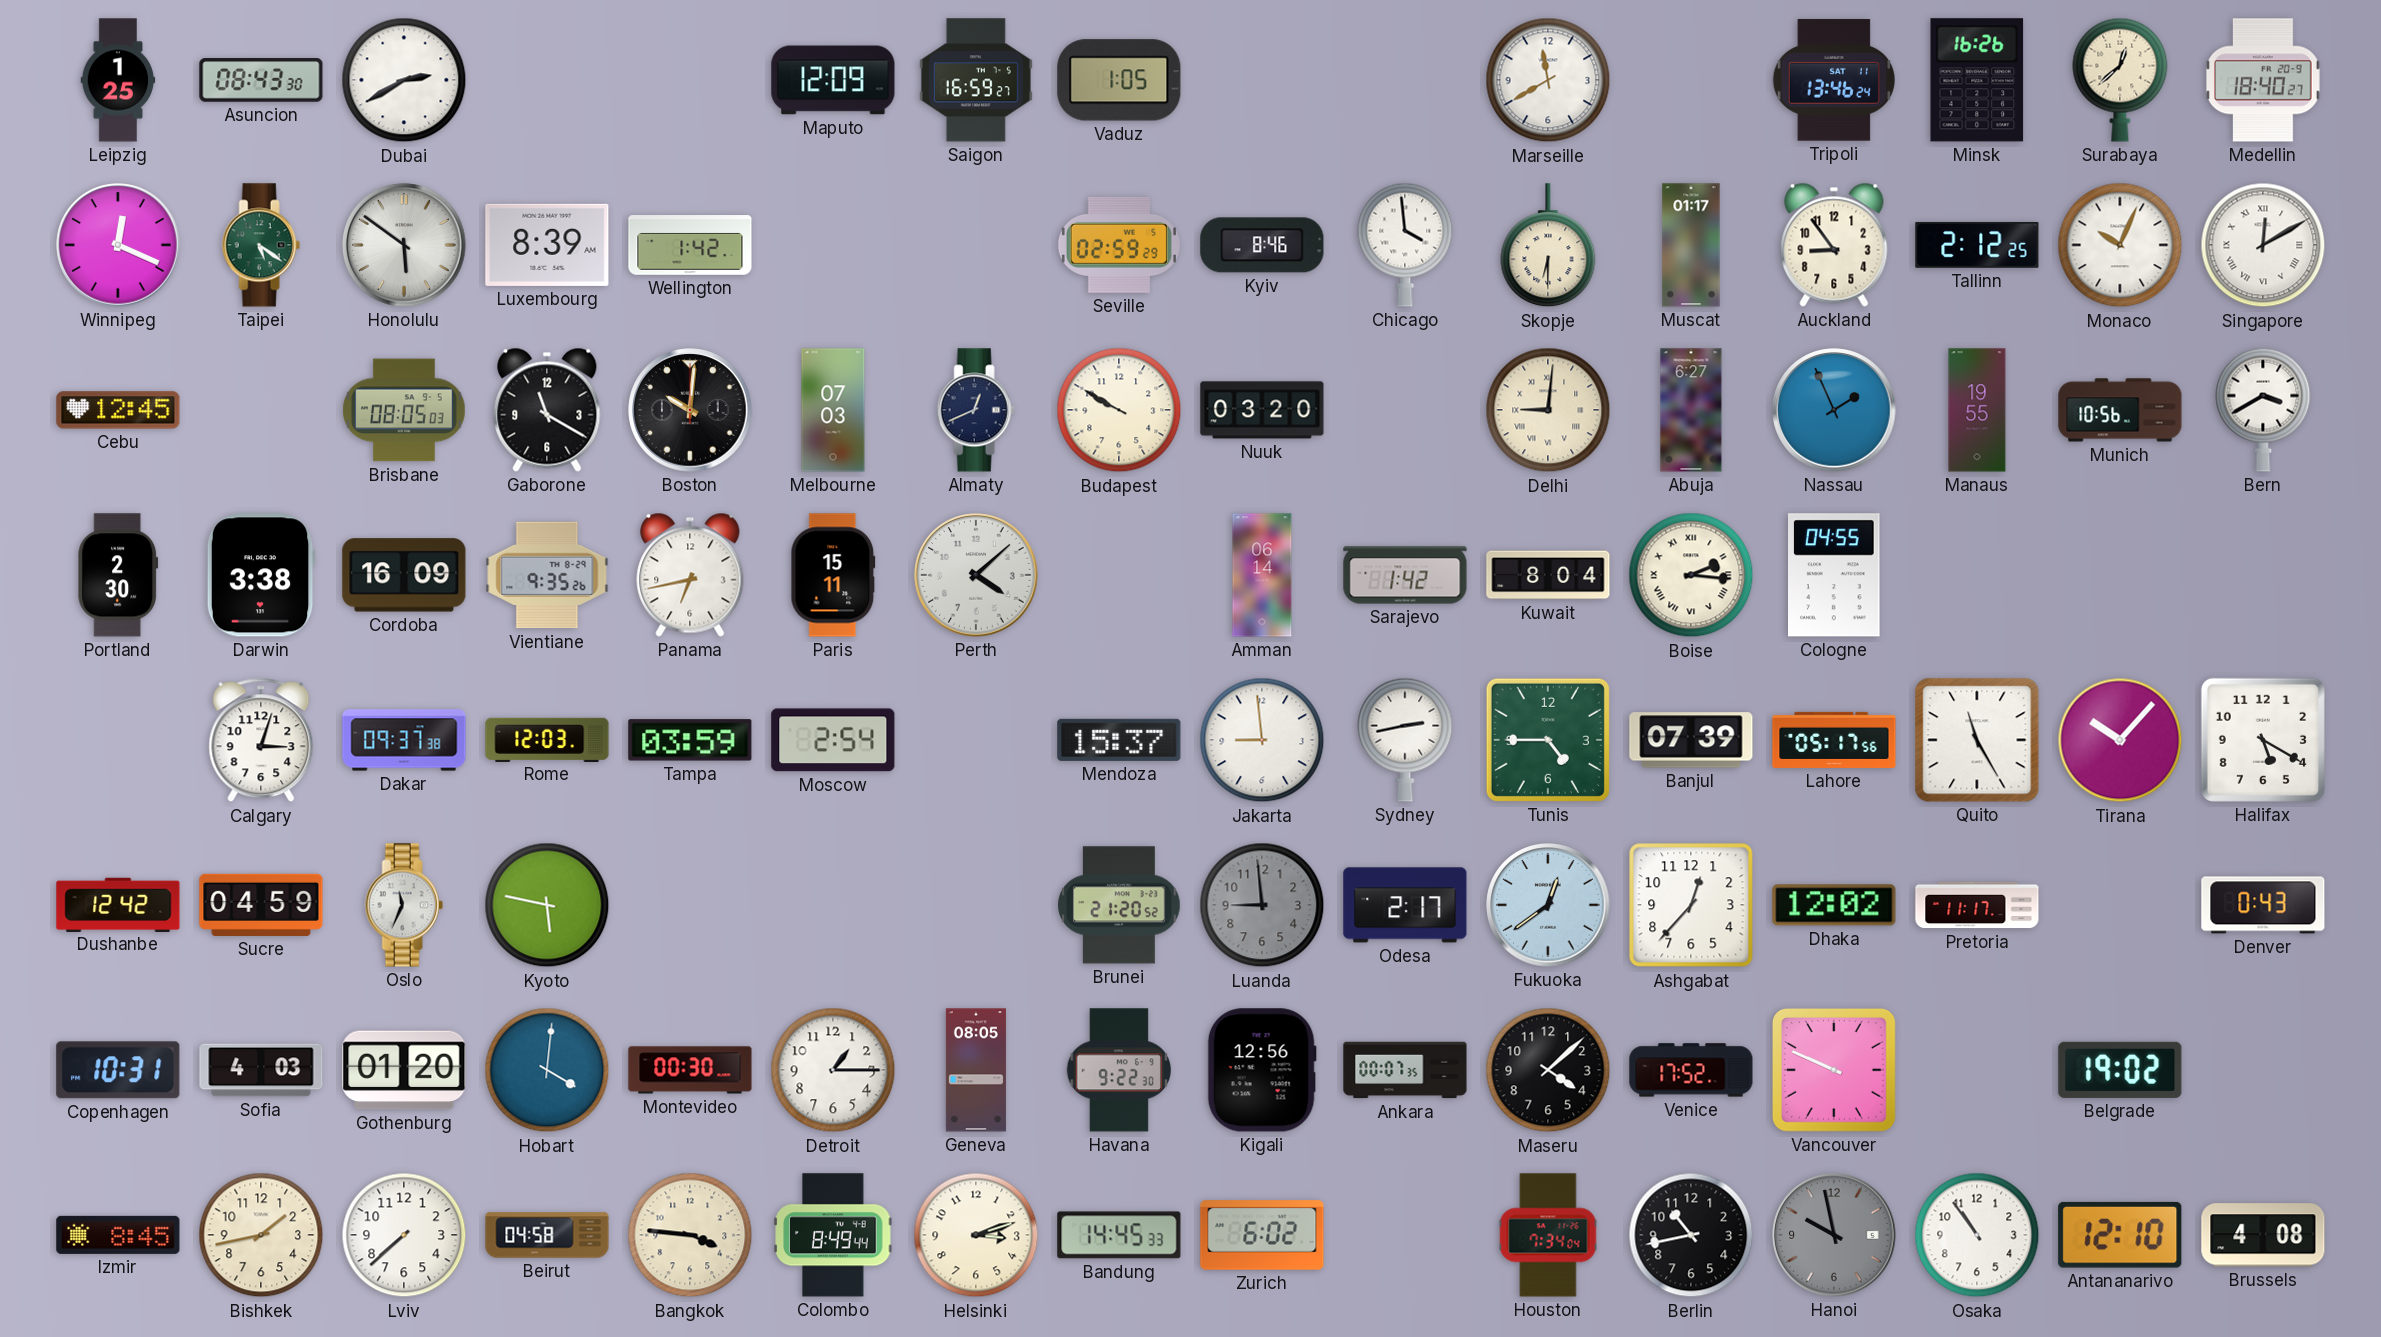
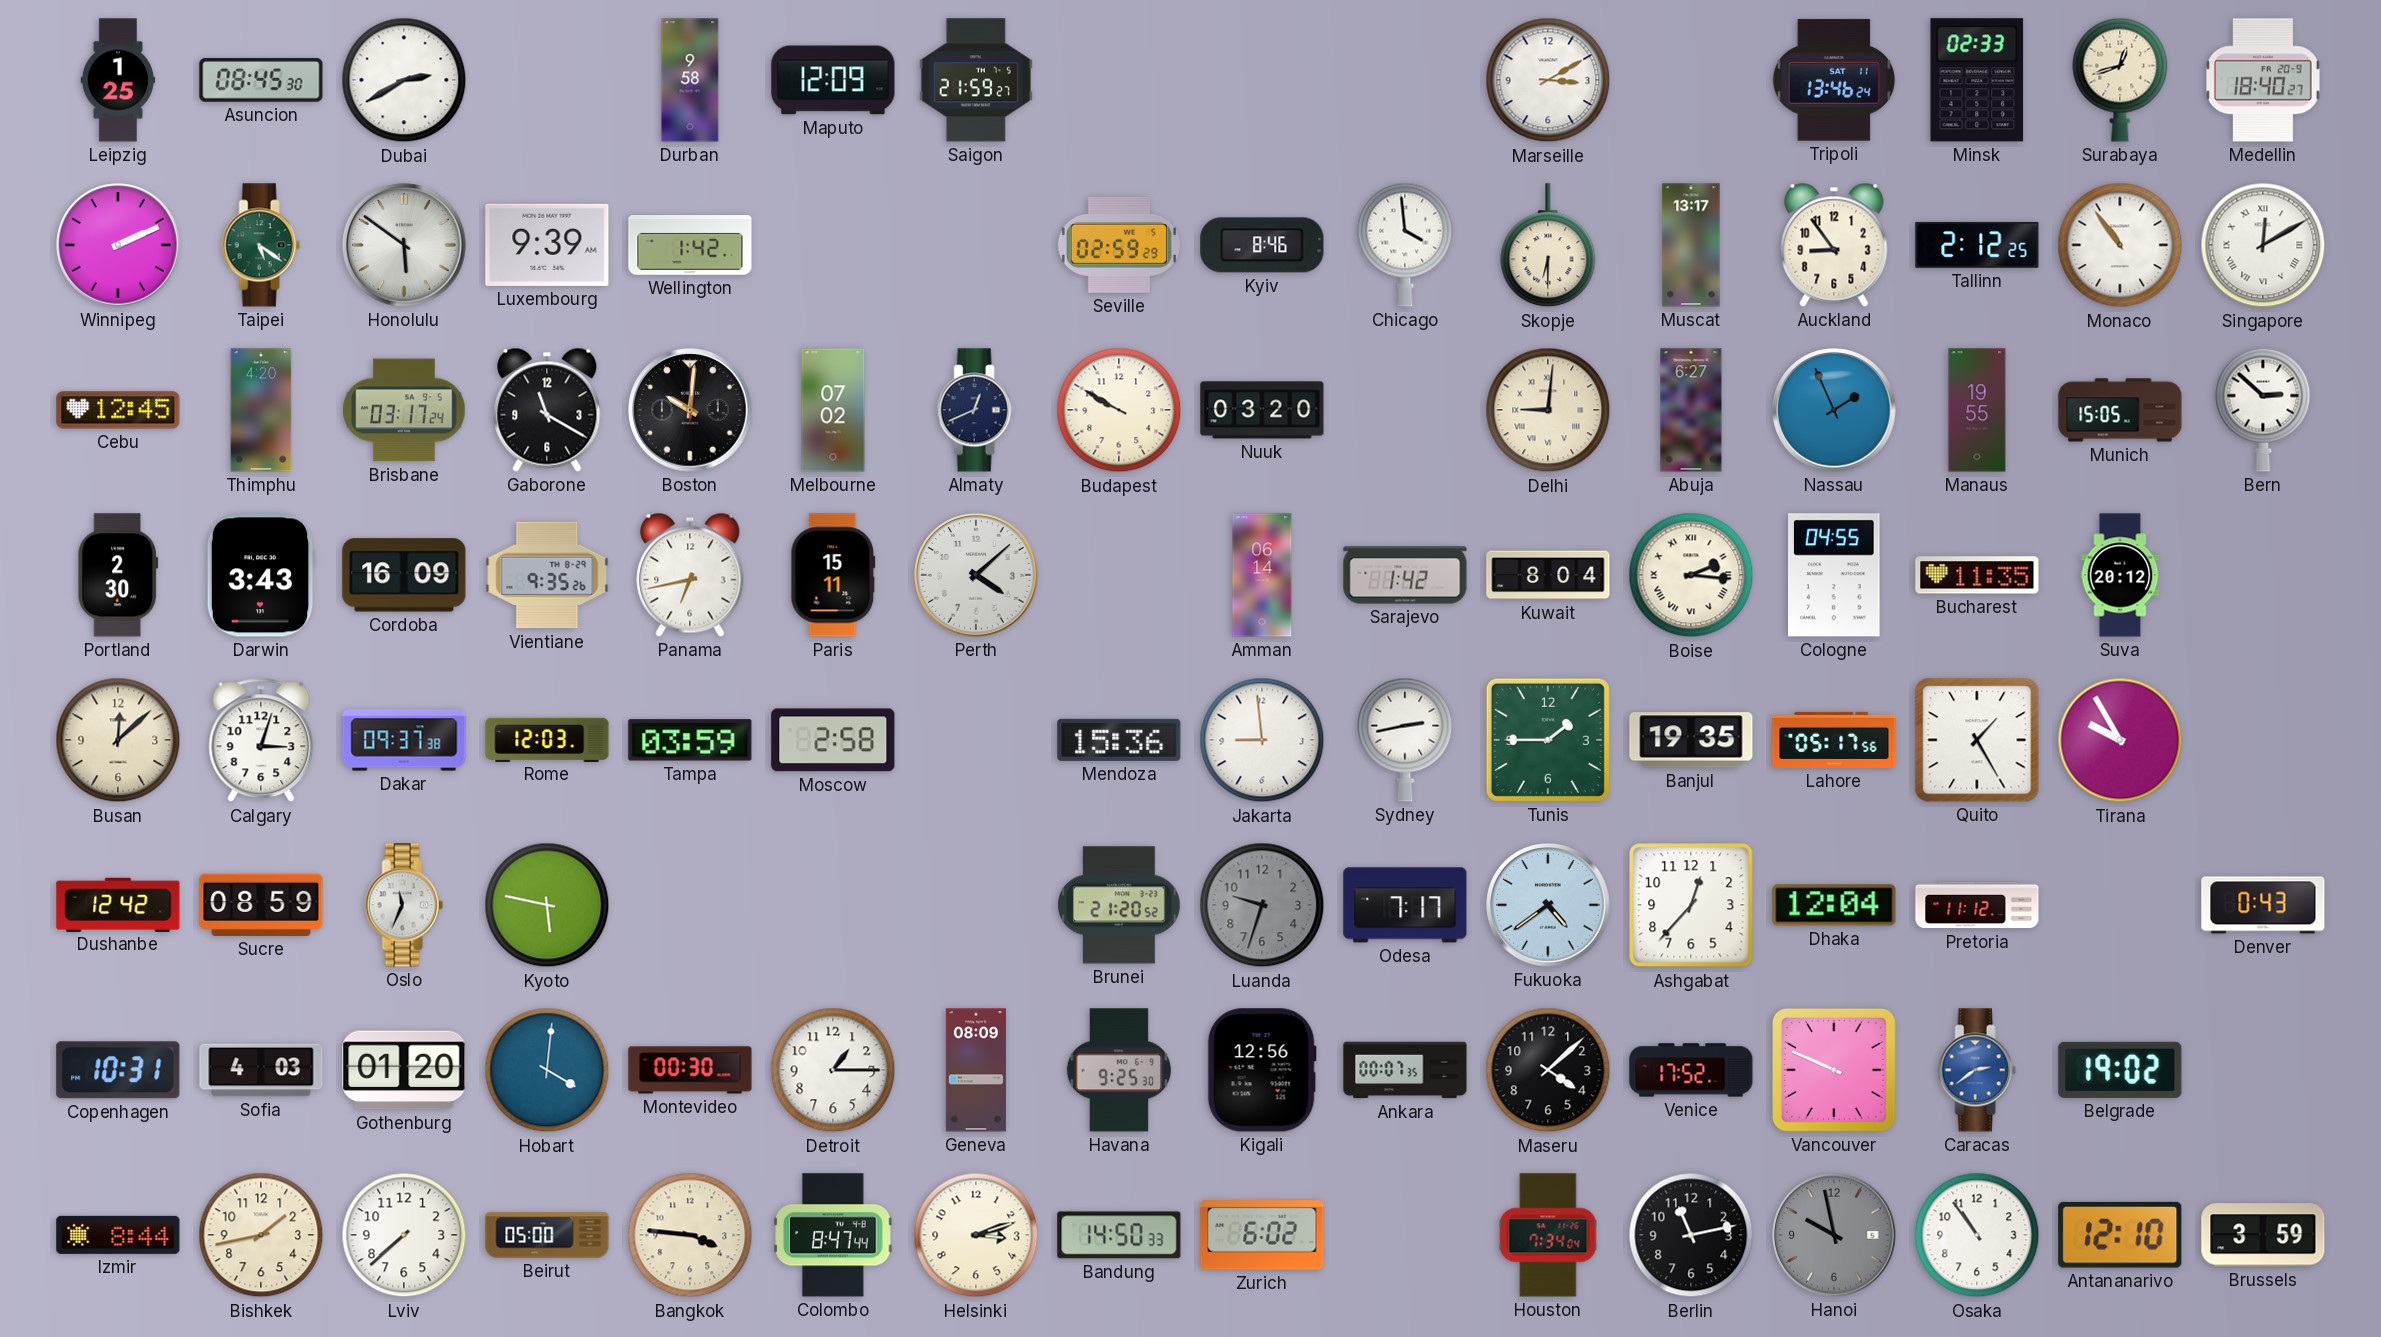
Asuncion: 08:43 -> 08:45
Durban: none -> 9:58
Saigon: 16:59 -> 21:59
Vaduz: 1:05 -> none
Marseille: 11:40 -> 3:10
Minsk: 16:26 -> 02:33
Surabaya: 12:38 -> 12:42
Winnipeg: 12:19 -> 2:11
Luxembourg: 8:39 -> 9:39
Muscat: 01:17 -> 13:17
Monaco: 10:04 -> 10:54
Thimphu: none -> 4:20
Brisbane: 08:05 -> 03:17
Melbourne: 07:03 -> 07:02
Munich: 10:56 -> 15:05
Bern: 3:40 -> 2:52
Darwin: 3:38 -> 3:43
Bucharest: none -> 11:35
Suva: none -> 20:12
Busan: none -> 12:08
Moscow: 2:54 -> 2:58
Mendoza: 15:37 -> 15:36
Tunis: 4:45 -> 1:45
Banjul: 07:39 -> 19:35
Quito: 11:25 -> 1:25
Tirana: 10:07 -> 9:55
Halifax: 5:20 -> none
Sucre: 04:59 -> 08:59
Luanda: 8:59 -> 9:33
Odesa: 2:17 -> 7:17
Fukuoka: 12:39 -> 4:39
Dhaka: 12:02 -> 12:04
Pretoria: 11:17 -> 11:12
Geneva: 08:05 -> 08:09
Havana: 9:22 -> 9:25
Caracas: none -> 2:39
Izmir: 8:45 -> 8:44
Beirut: 04:58 -> 05:00
Colombo: 8:49 -> 8:47
Bandung: 14:45 -> 14:50
Berlin: 10:43 -> 11:13
Brussels: 4:08 -> 3:59
